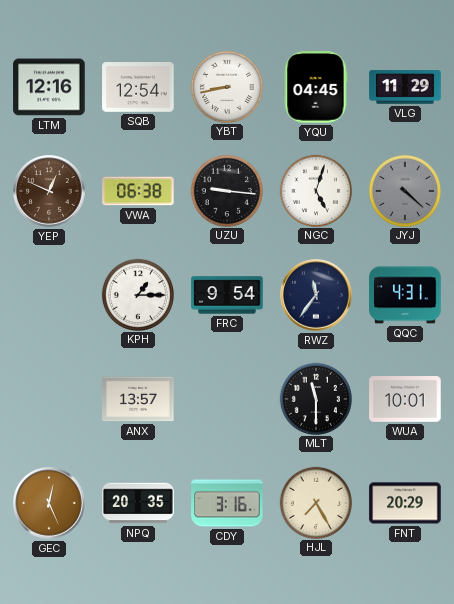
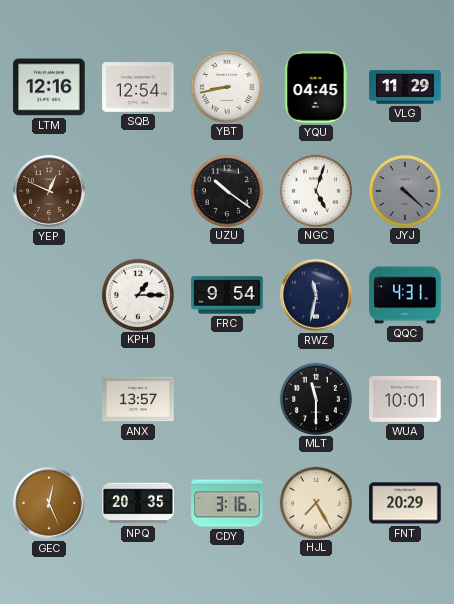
VWA: 06:38 -> none
UZU: 9:16 -> 10:21
RWZ: 11:36 -> 11:32
